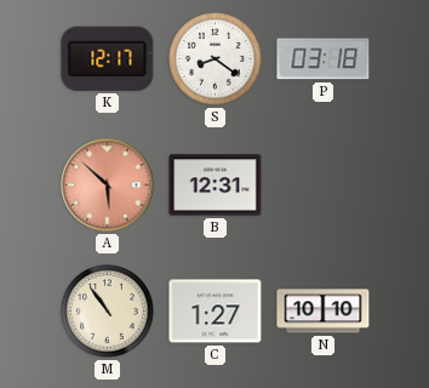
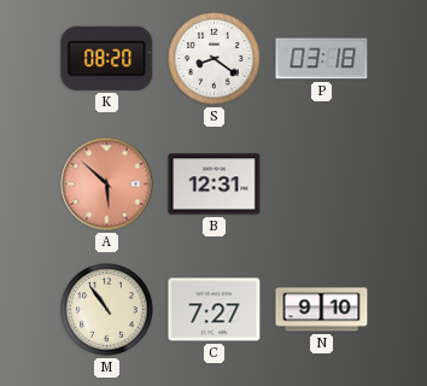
K: 12:17 -> 08:20
C: 1:27 -> 7:27
N: 10:10 -> 9:10
